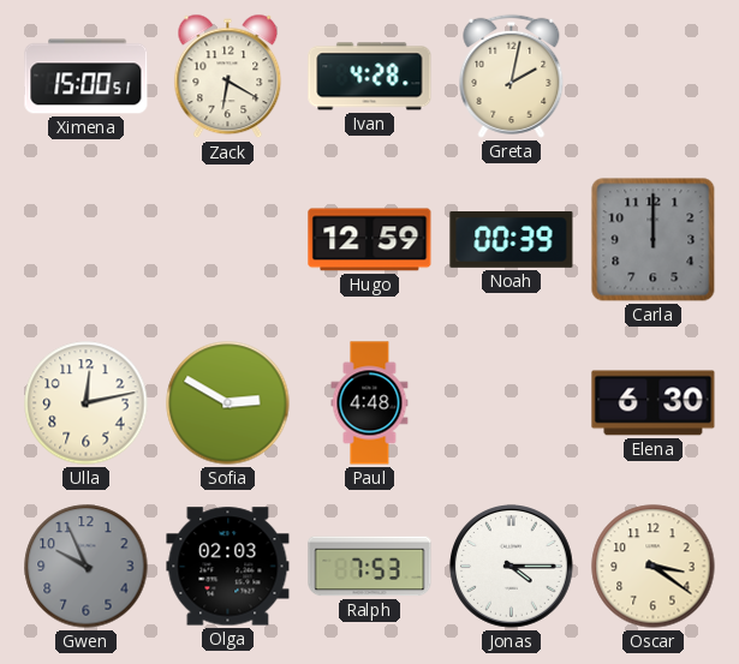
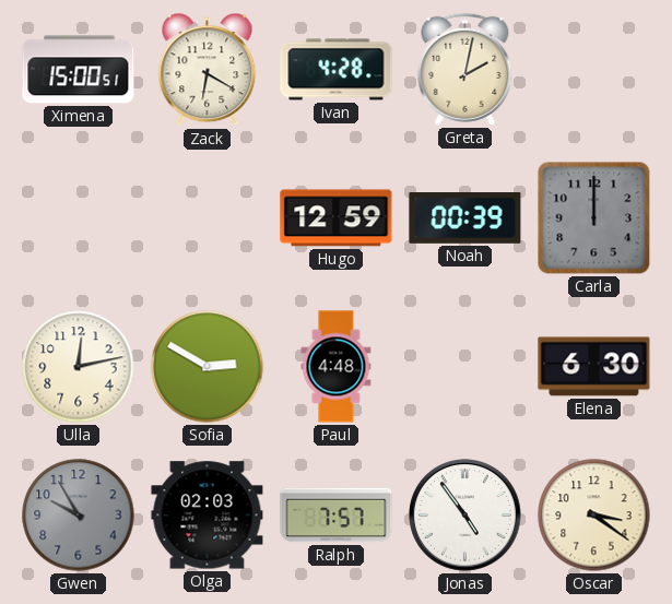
Gwen: 9:56 -> 9:55
Ralph: 7:53 -> 7:57
Jonas: 4:15 -> 4:54
